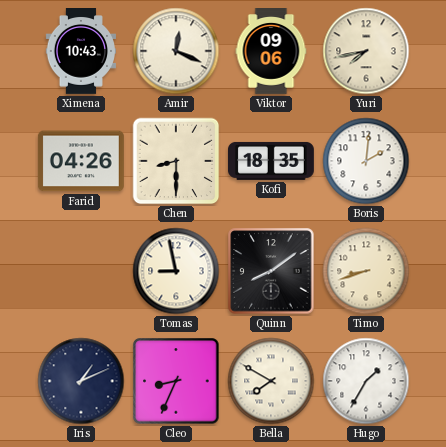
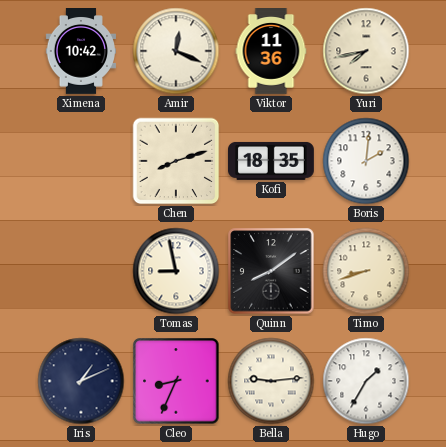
Ximena: 10:43 -> 10:42
Viktor: 09:06 -> 11:36
Farid: 04:26 -> none
Chen: 8:30 -> 8:12
Bella: 7:50 -> 9:14
